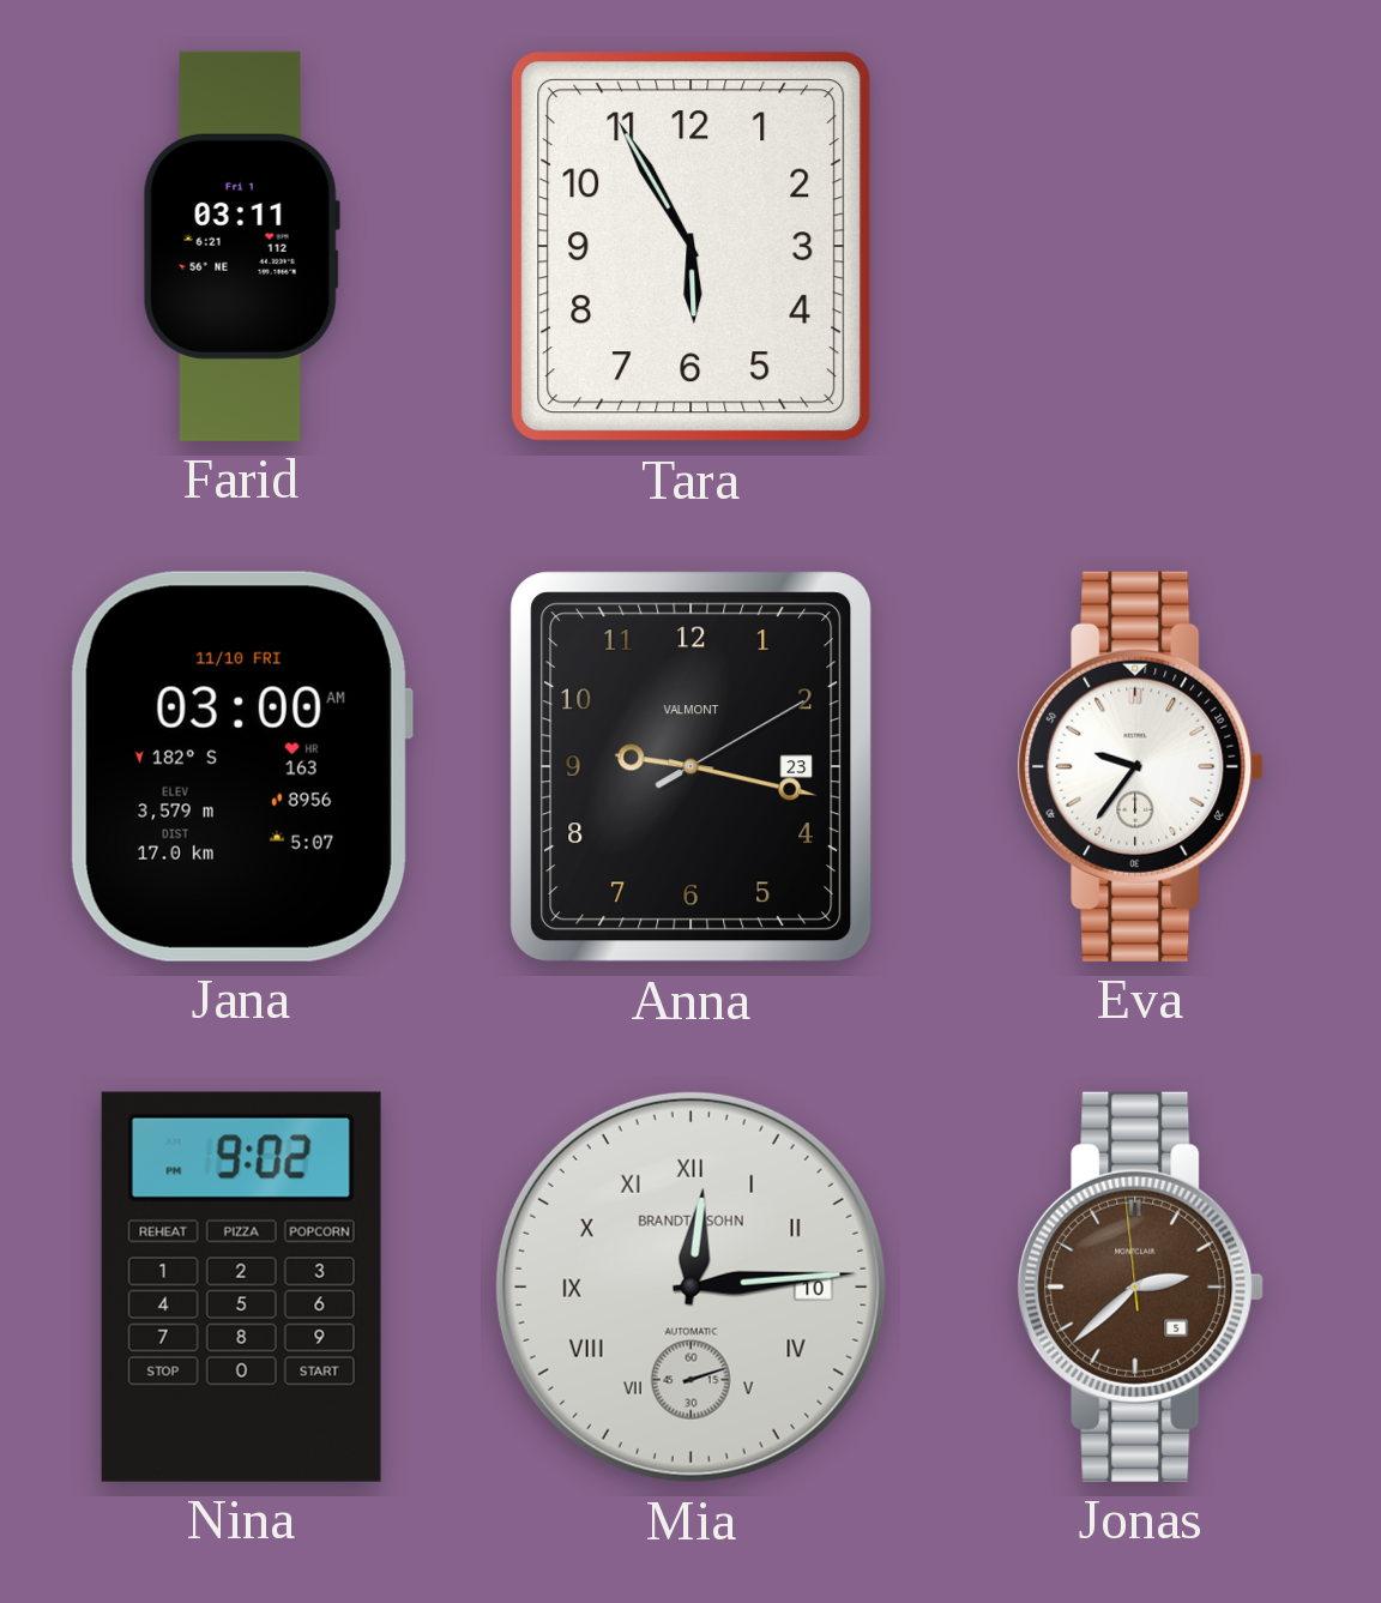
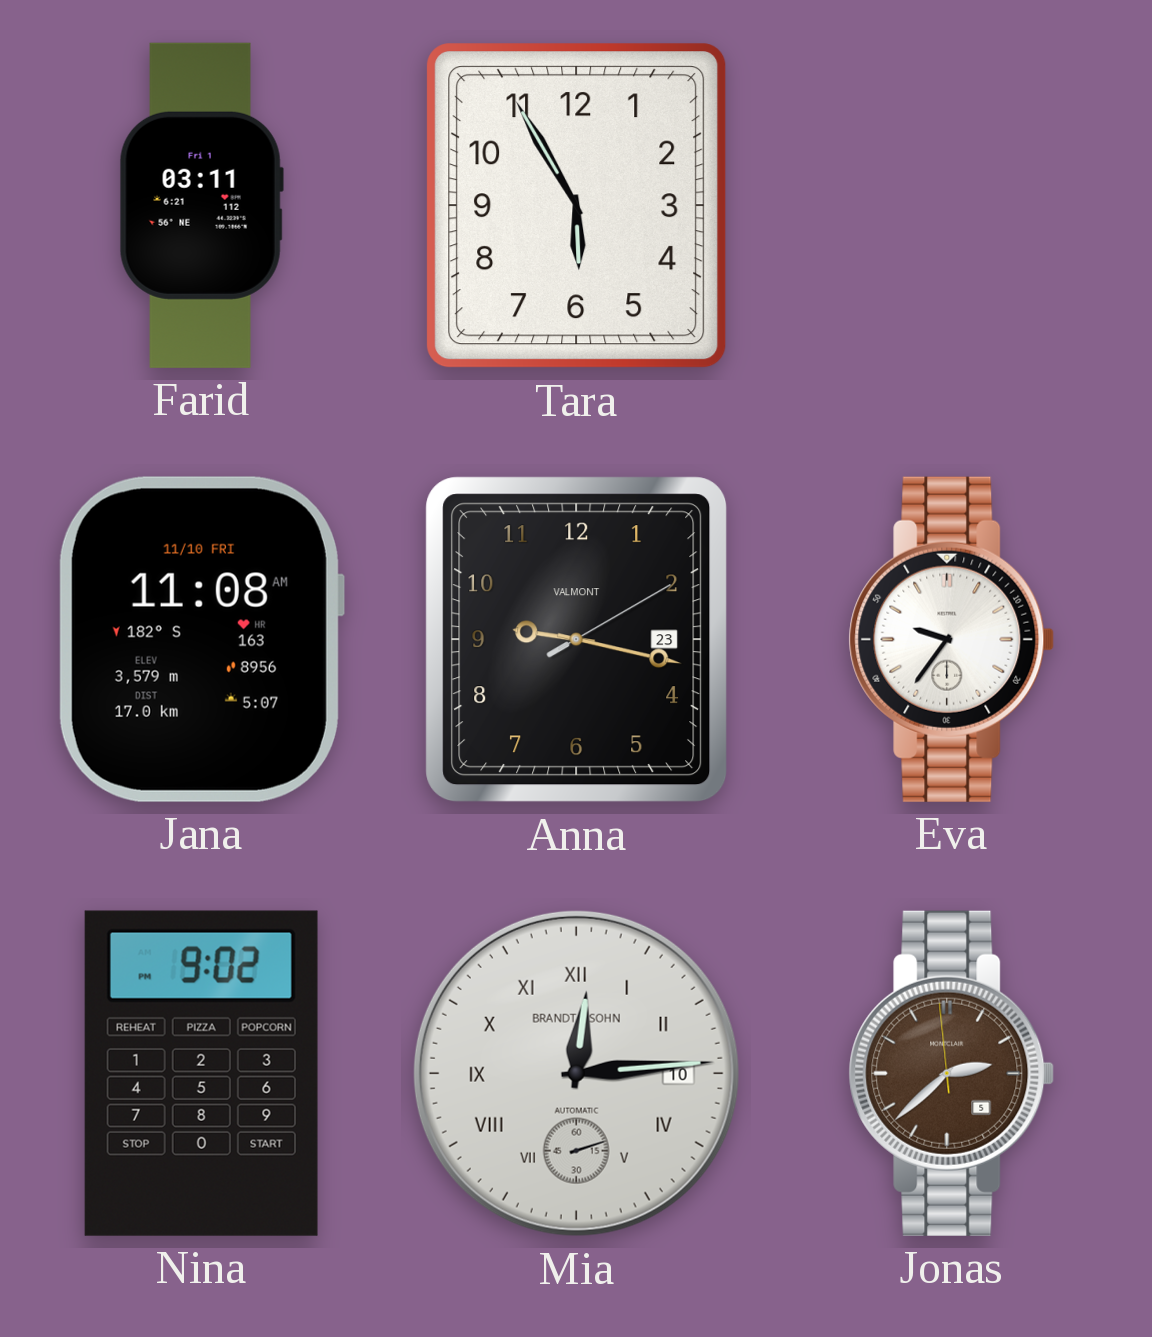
Jana: 03:00 -> 11:08
